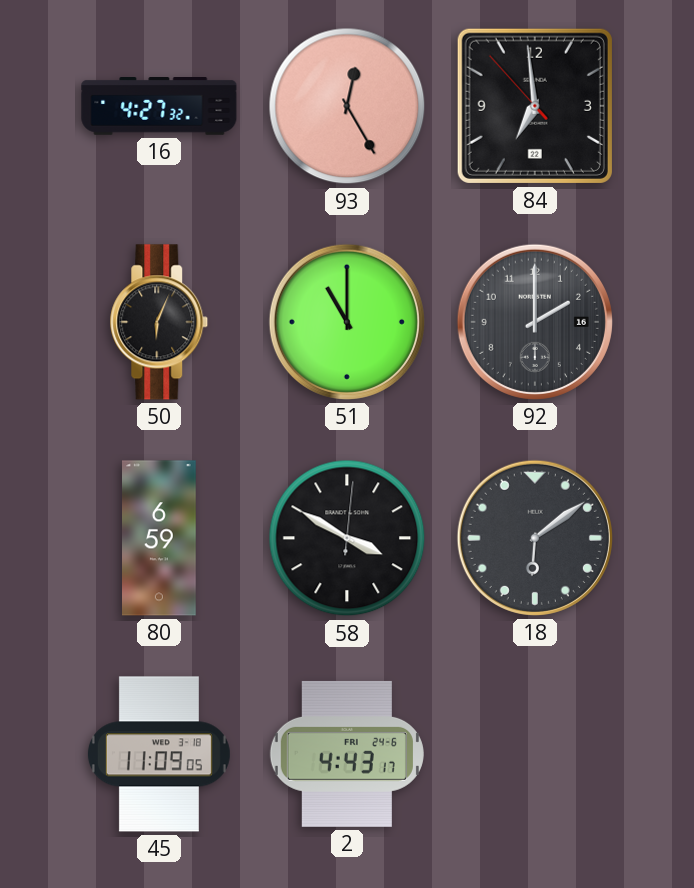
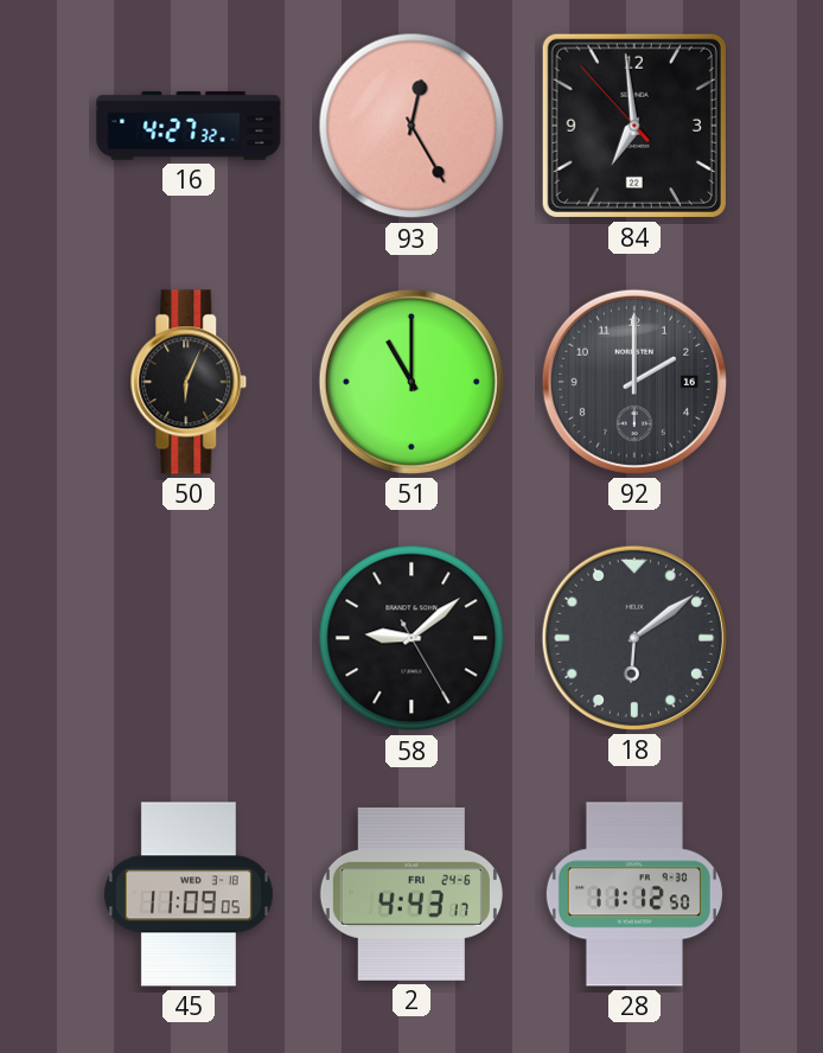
80: 6:59 -> none
58: 3:50 -> 9:08
28: none -> 11:12
